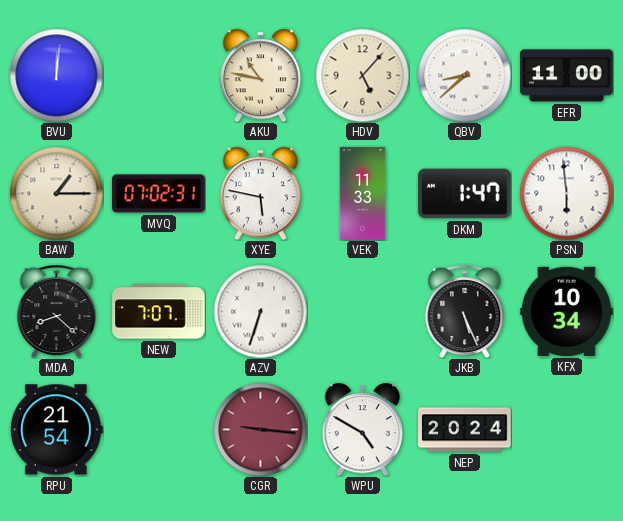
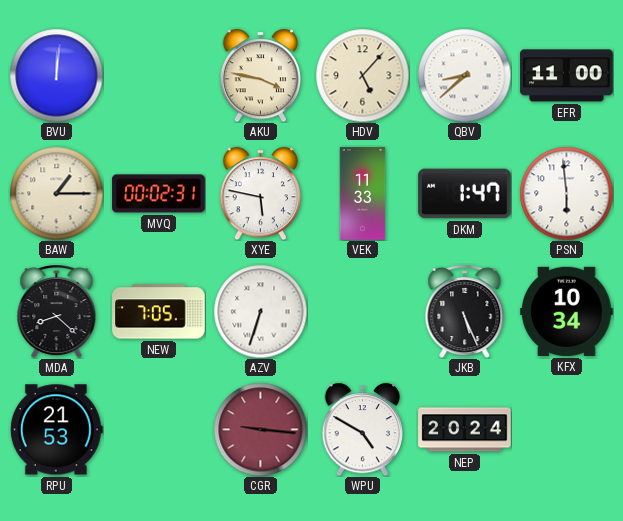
AKU: 10:47 -> 3:47
MVQ: 07:02 -> 00:02
NEW: 7:07 -> 7:05
RPU: 21:54 -> 21:53
